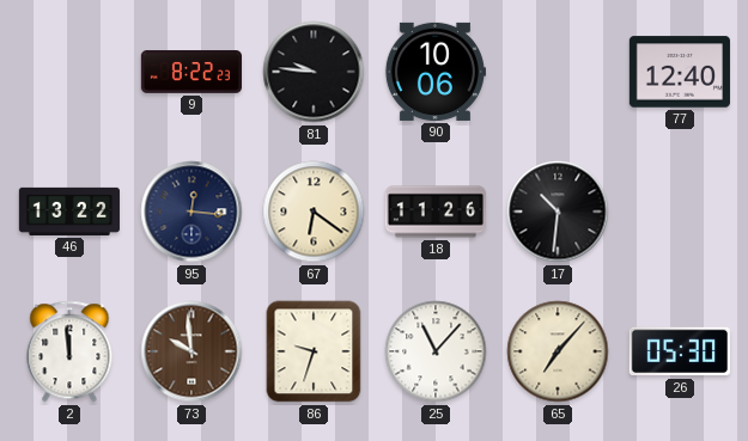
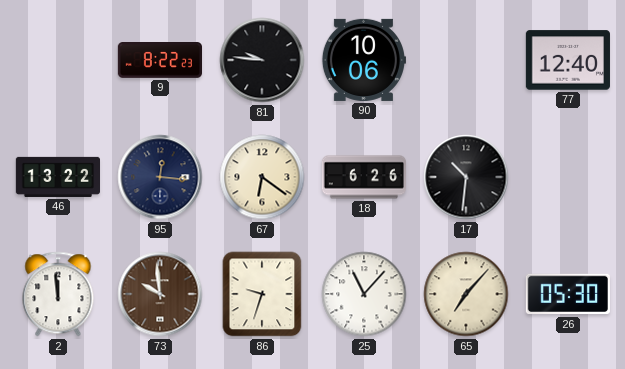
18: 11:26 -> 6:26
